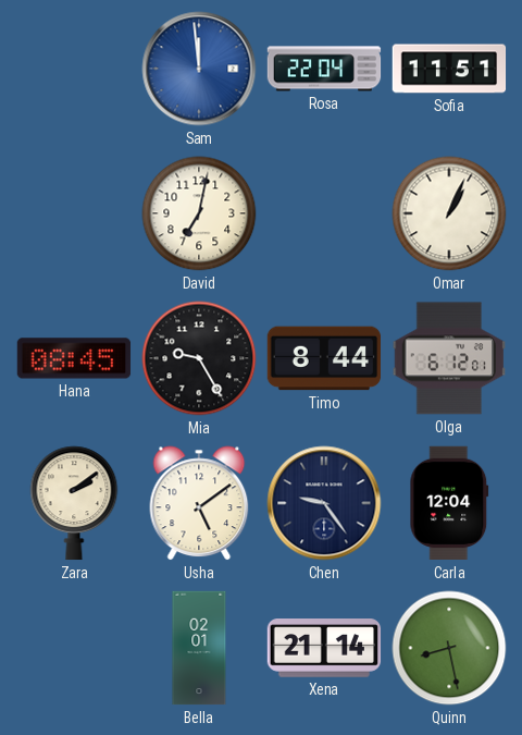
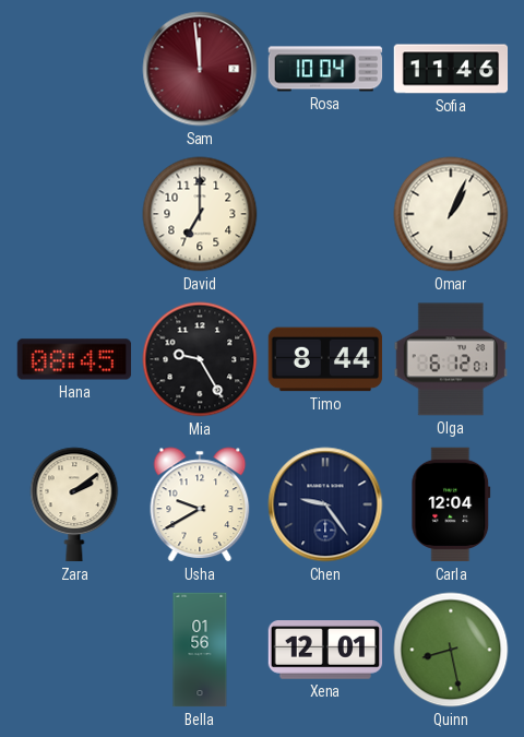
Sam dial: blue -> burgundy
Rosa: 22:04 -> 10:04
Sofia: 11:51 -> 11:46
David: 7:02 -> 7:00
Usha: 5:09 -> 9:40
Bella: 02:01 -> 01:56
Xena: 21:14 -> 12:01
